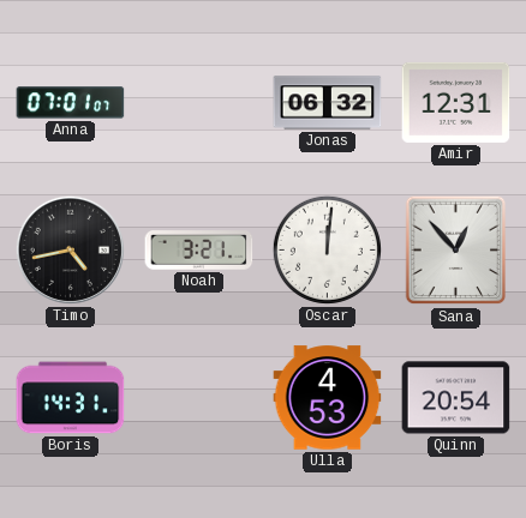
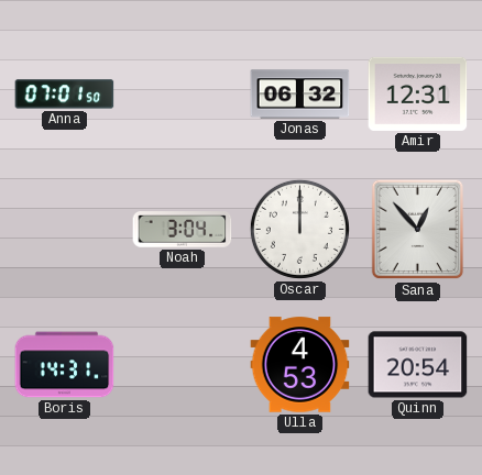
Anna: 07:01:07 -> 07:01:50
Timo: 4:43 -> none
Noah: 3:21 -> 3:04
Oscar: 12:01 -> 12:00
